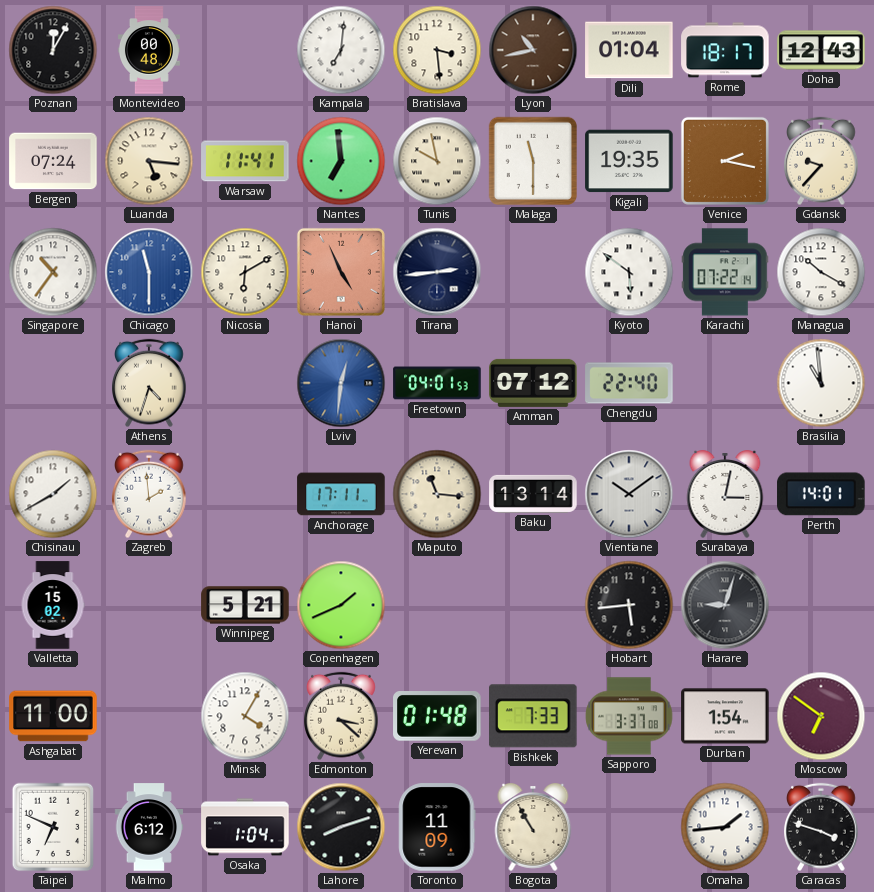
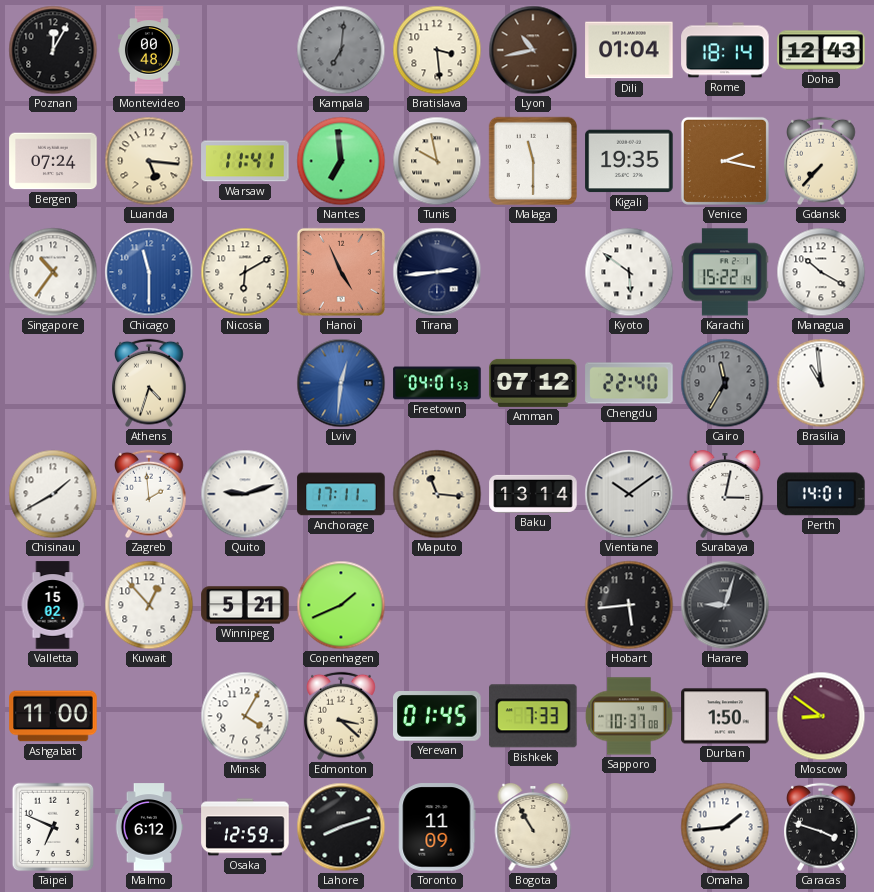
Kampala dial: white -> grey
Rome: 18:17 -> 18:14
Gdansk: 9:37 -> 7:37
Karachi: 07:22 -> 15:22
Cairo: none -> 11:35
Quito: none -> 9:12
Kuwait: none -> 12:53
Yerevan: 01:48 -> 01:45
Sapporo: 3:37 -> 10:37
Durban: 1:54 -> 1:50
Moscow: 6:51 -> 8:51
Osaka: 1:04 -> 12:59
